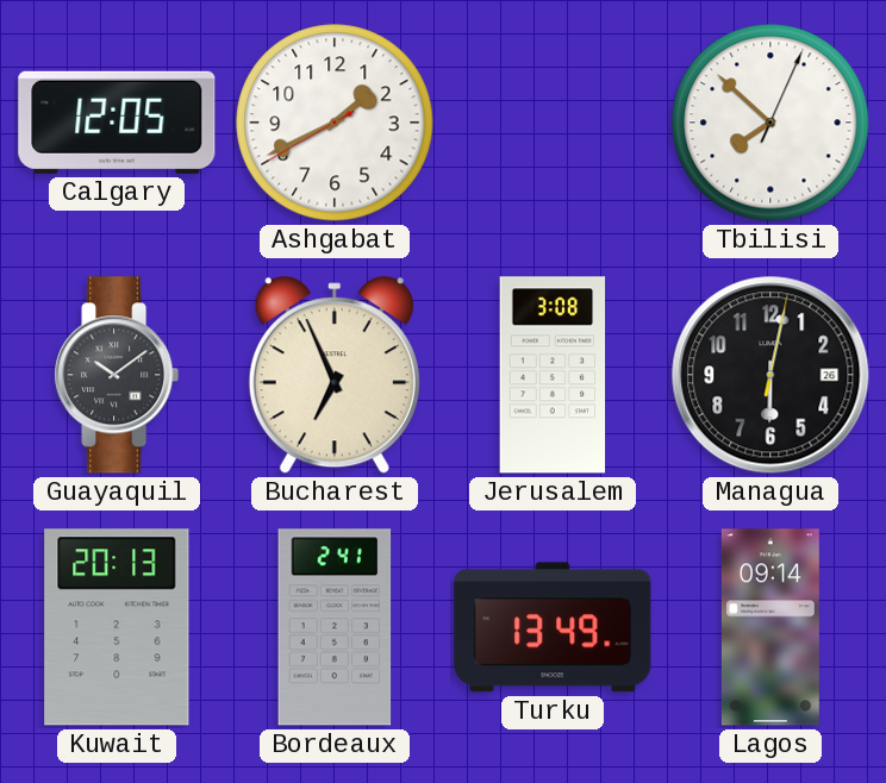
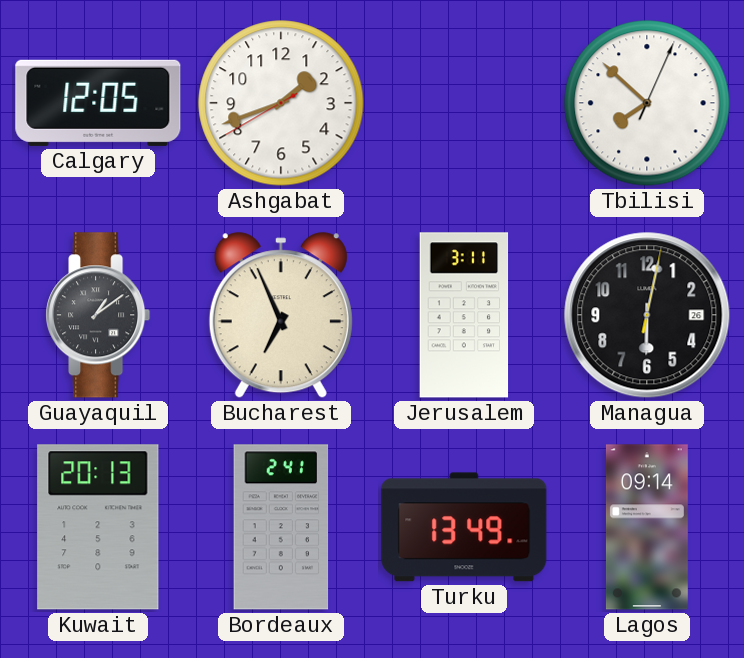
Ashgabat: 1:40 -> 1:41
Guayaquil: 10:09 -> 1:09
Jerusalem: 3:08 -> 3:11
